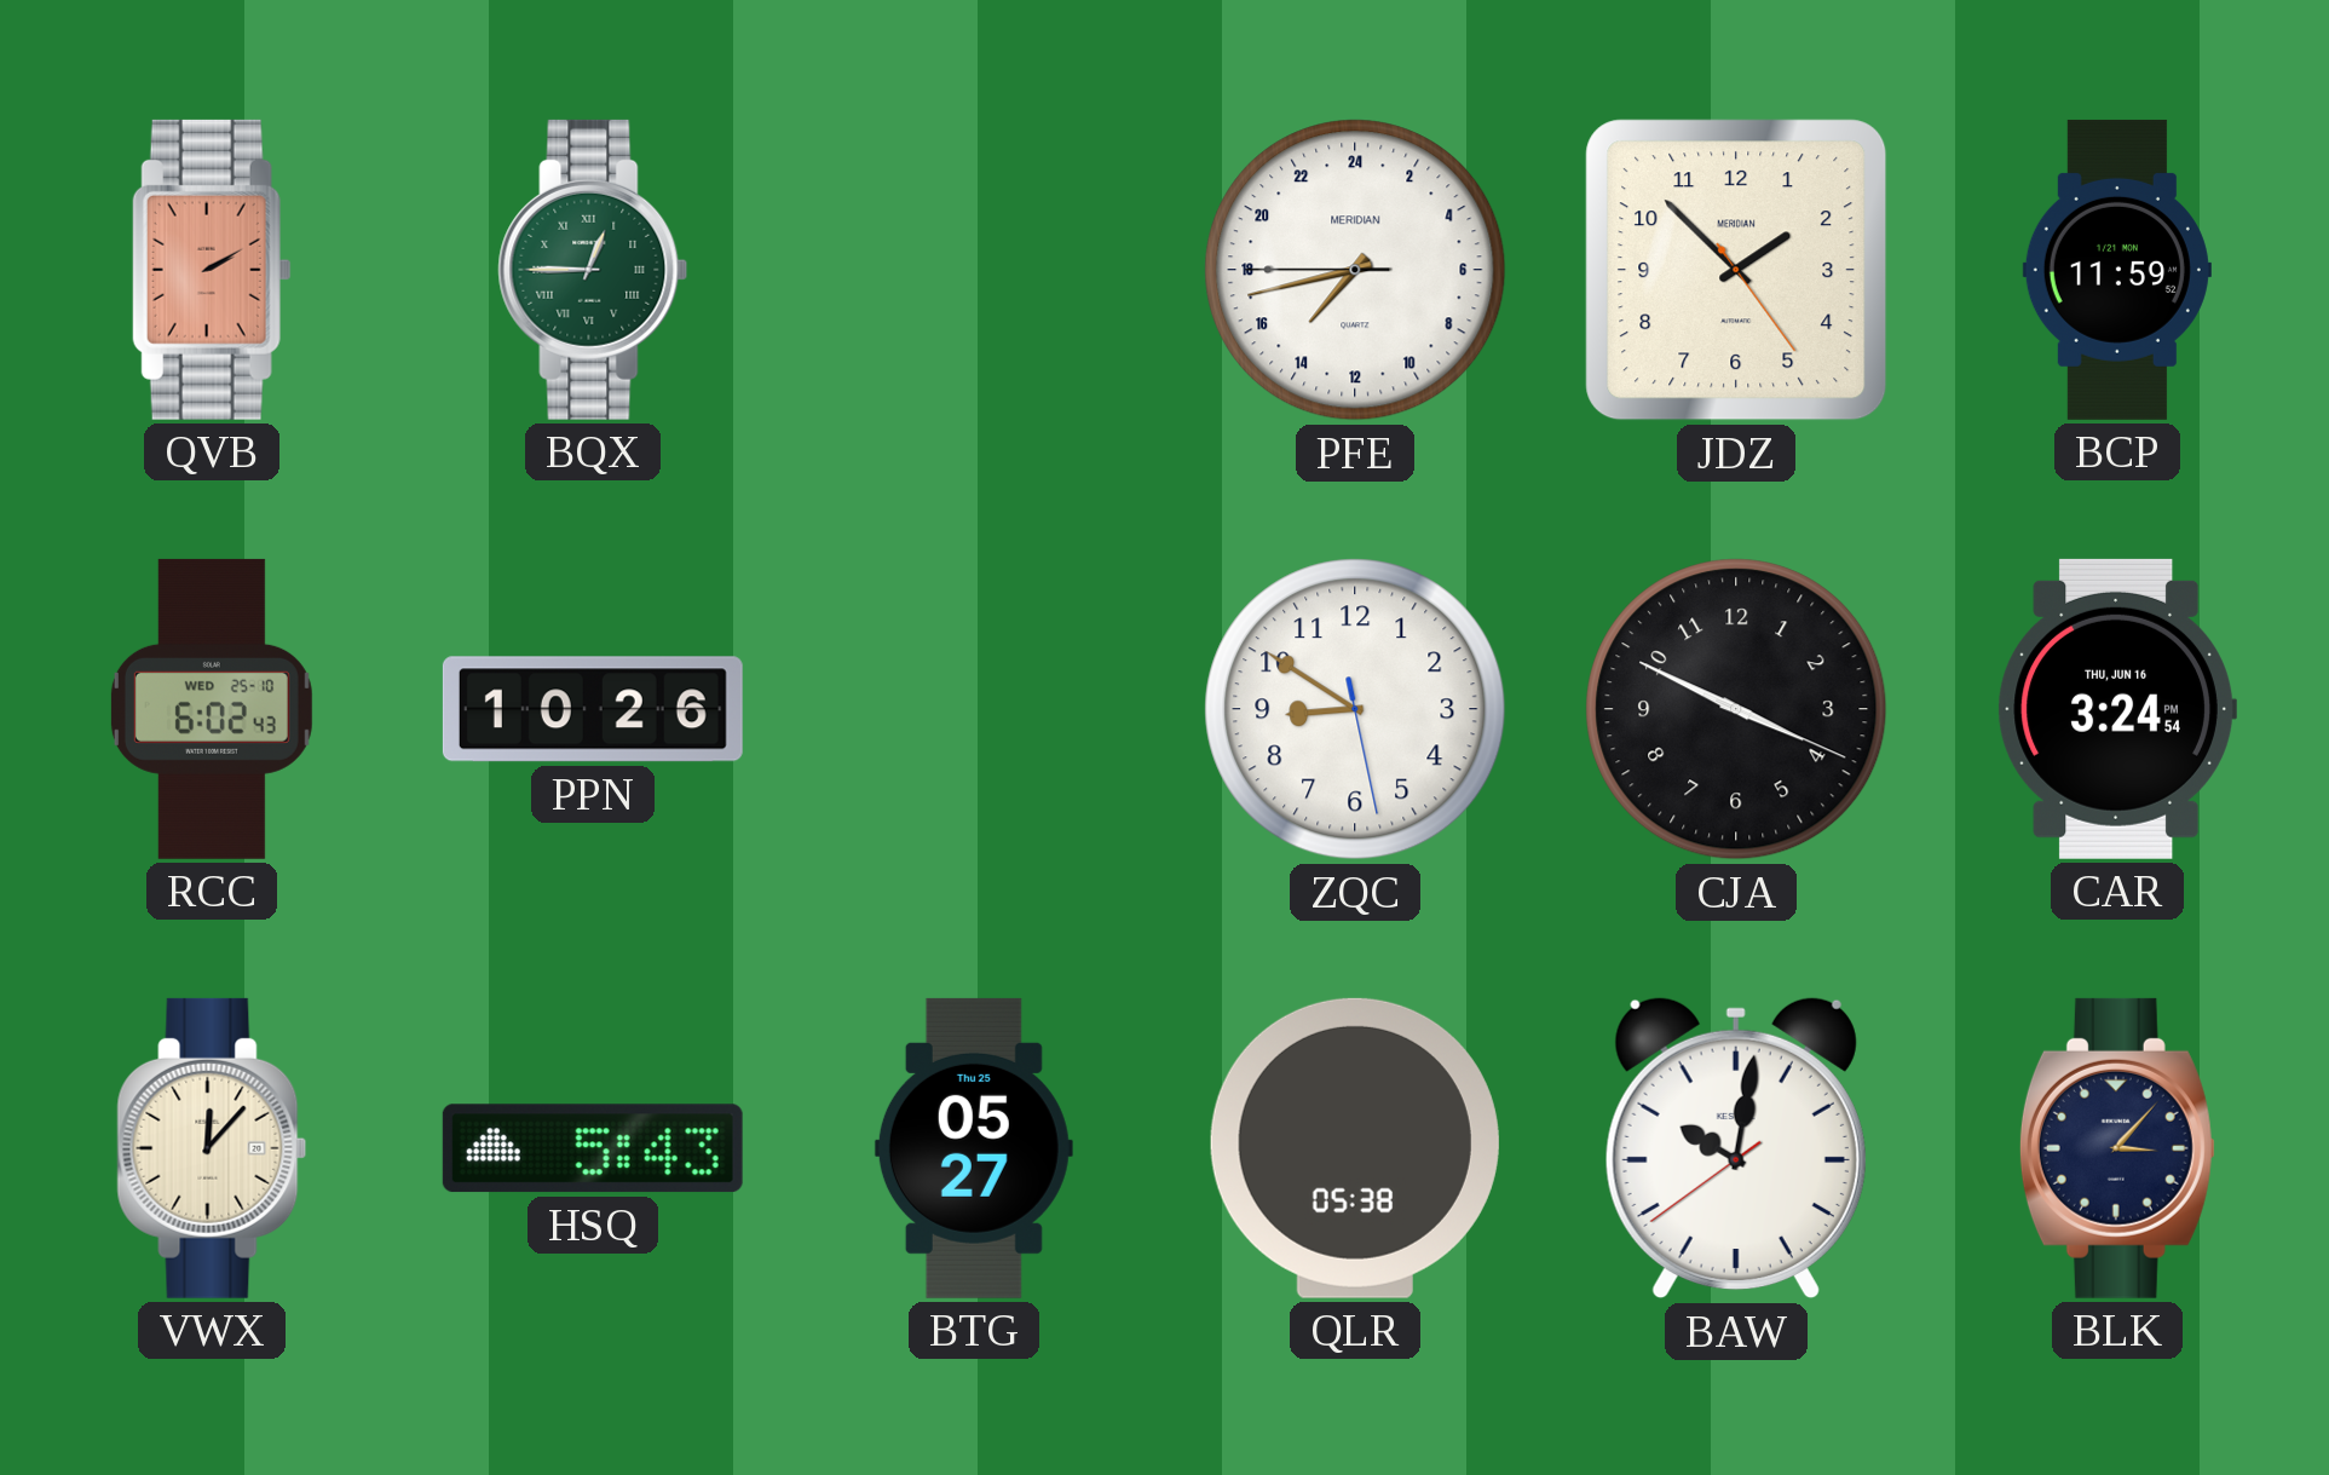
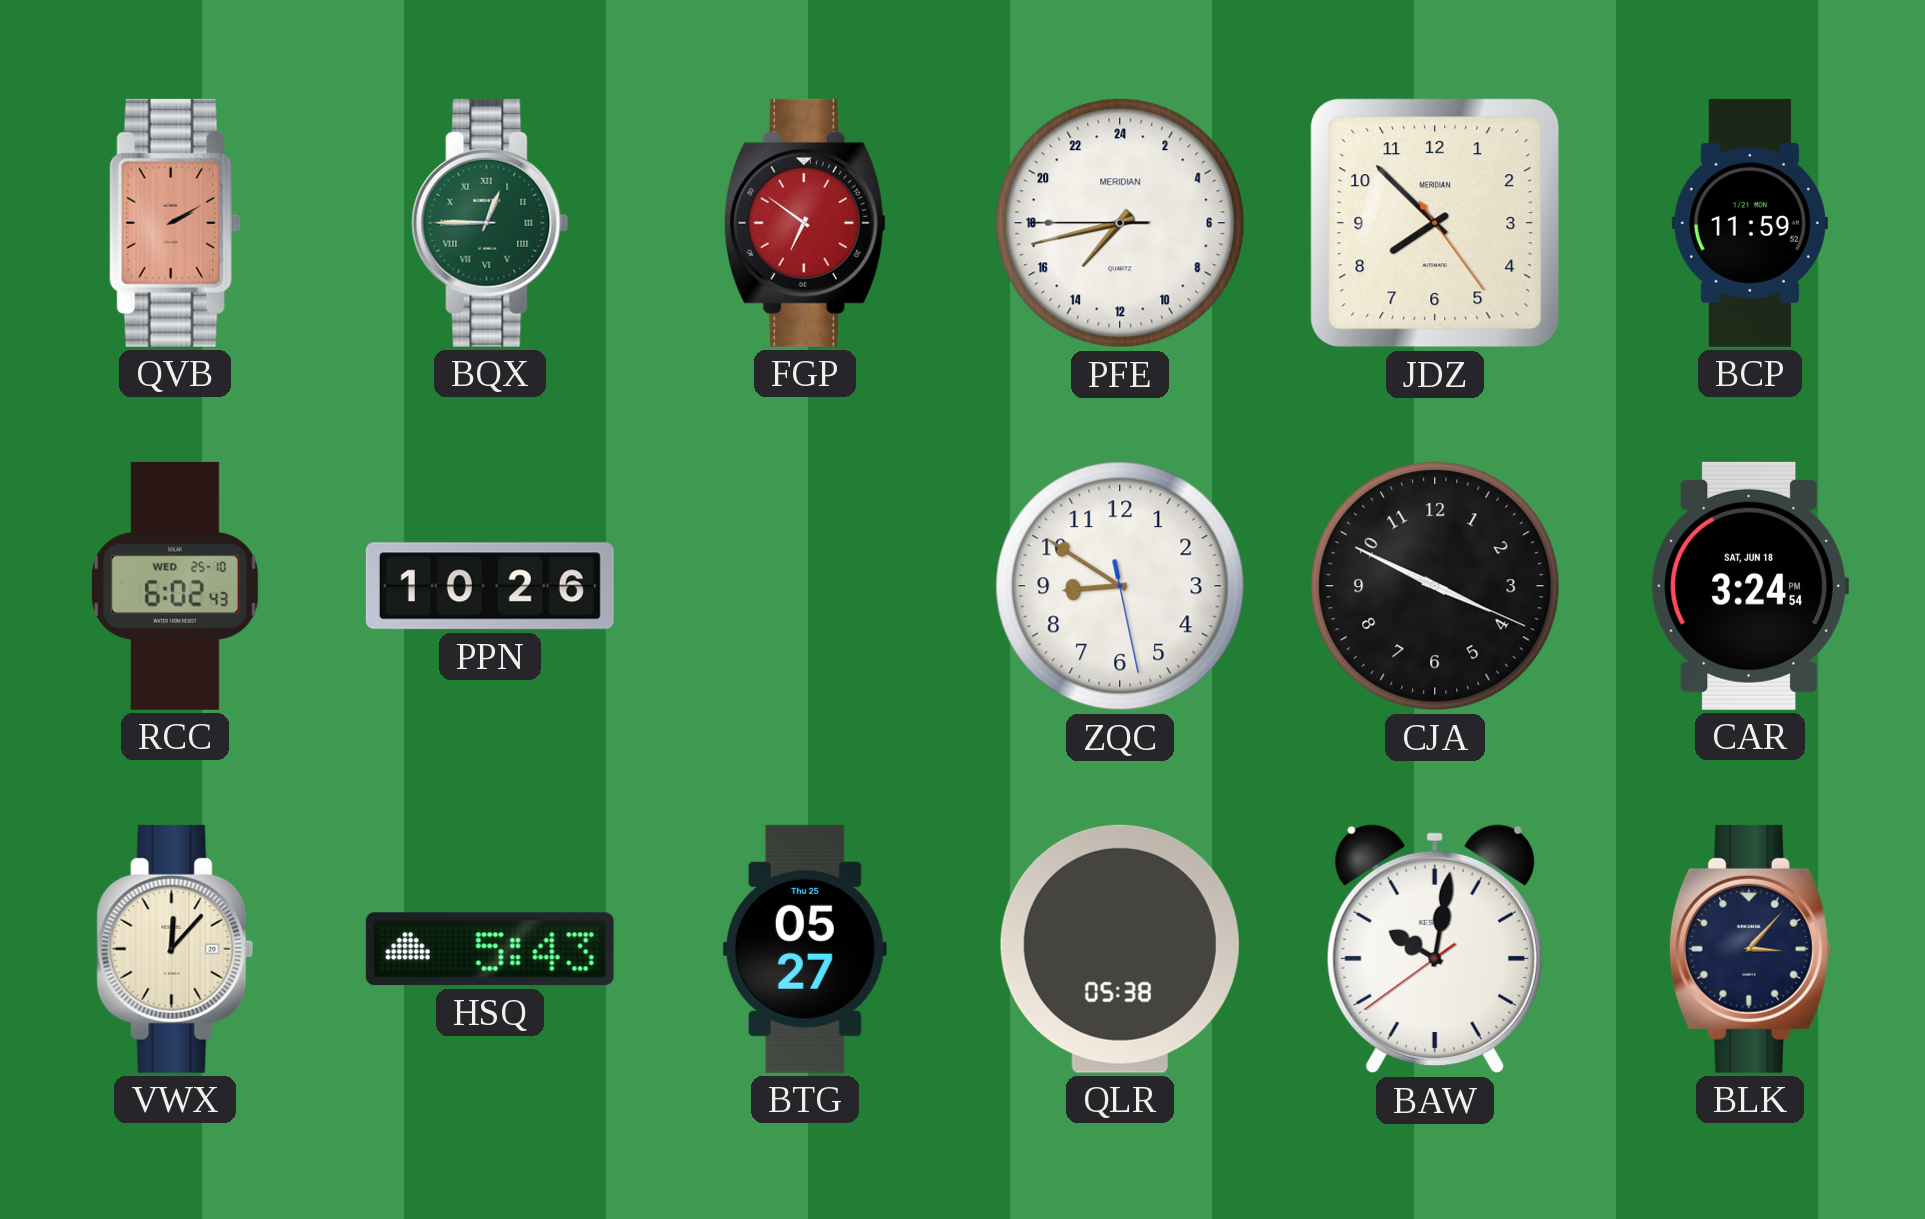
FGP: none -> 6:51
JDZ: 1:52 -> 7:52
CAR date: THU, JUN 16 -> SAT, JUN 18
